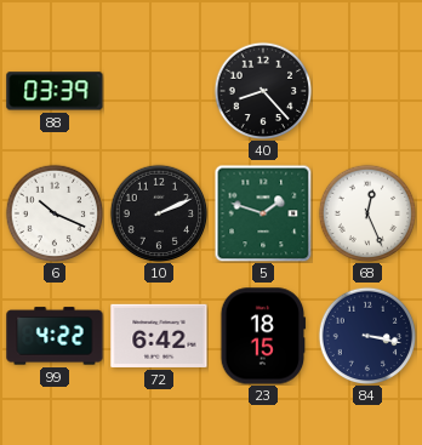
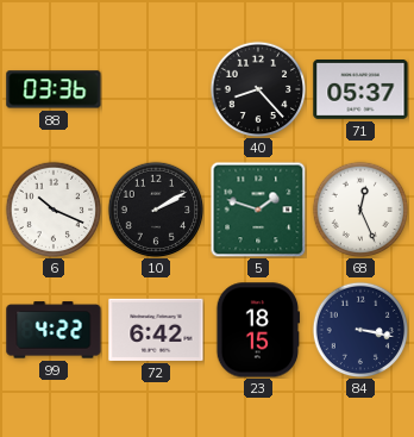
88: 03:39 -> 03:36
71: none -> 05:37
10: 2:11 -> 2:10
